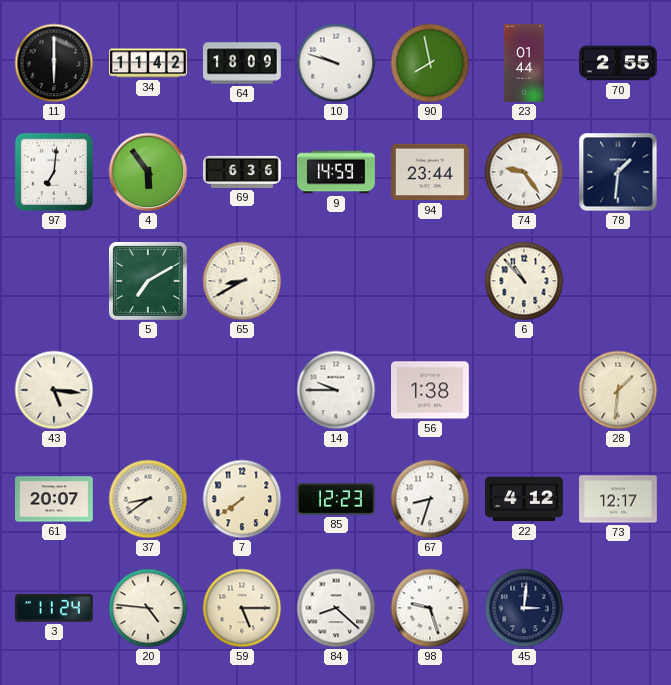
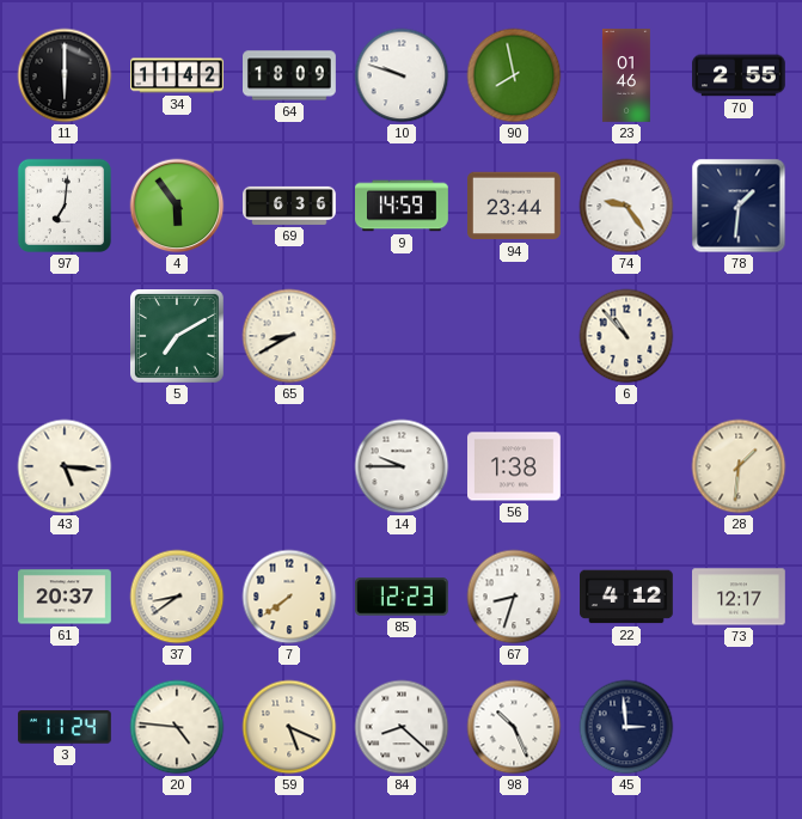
23: 01:44 -> 01:46
61: 20:07 -> 20:37
59: 5:15 -> 5:19
98: 9:27 -> 10:26
45: 3:01 -> 2:59
